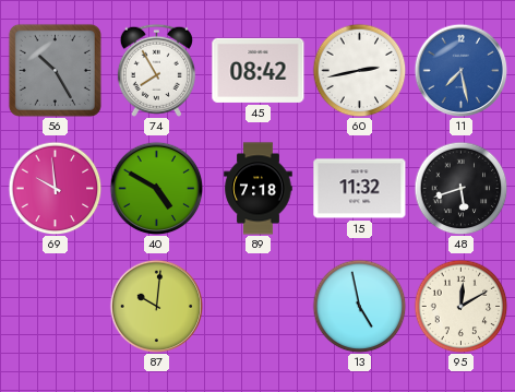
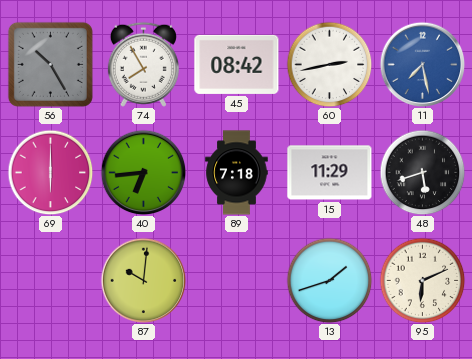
69: 9:59 -> 6:00
40: 4:50 -> 6:44
15: 11:32 -> 11:29
13: 4:58 -> 1:42
95: 12:10 -> 6:11
